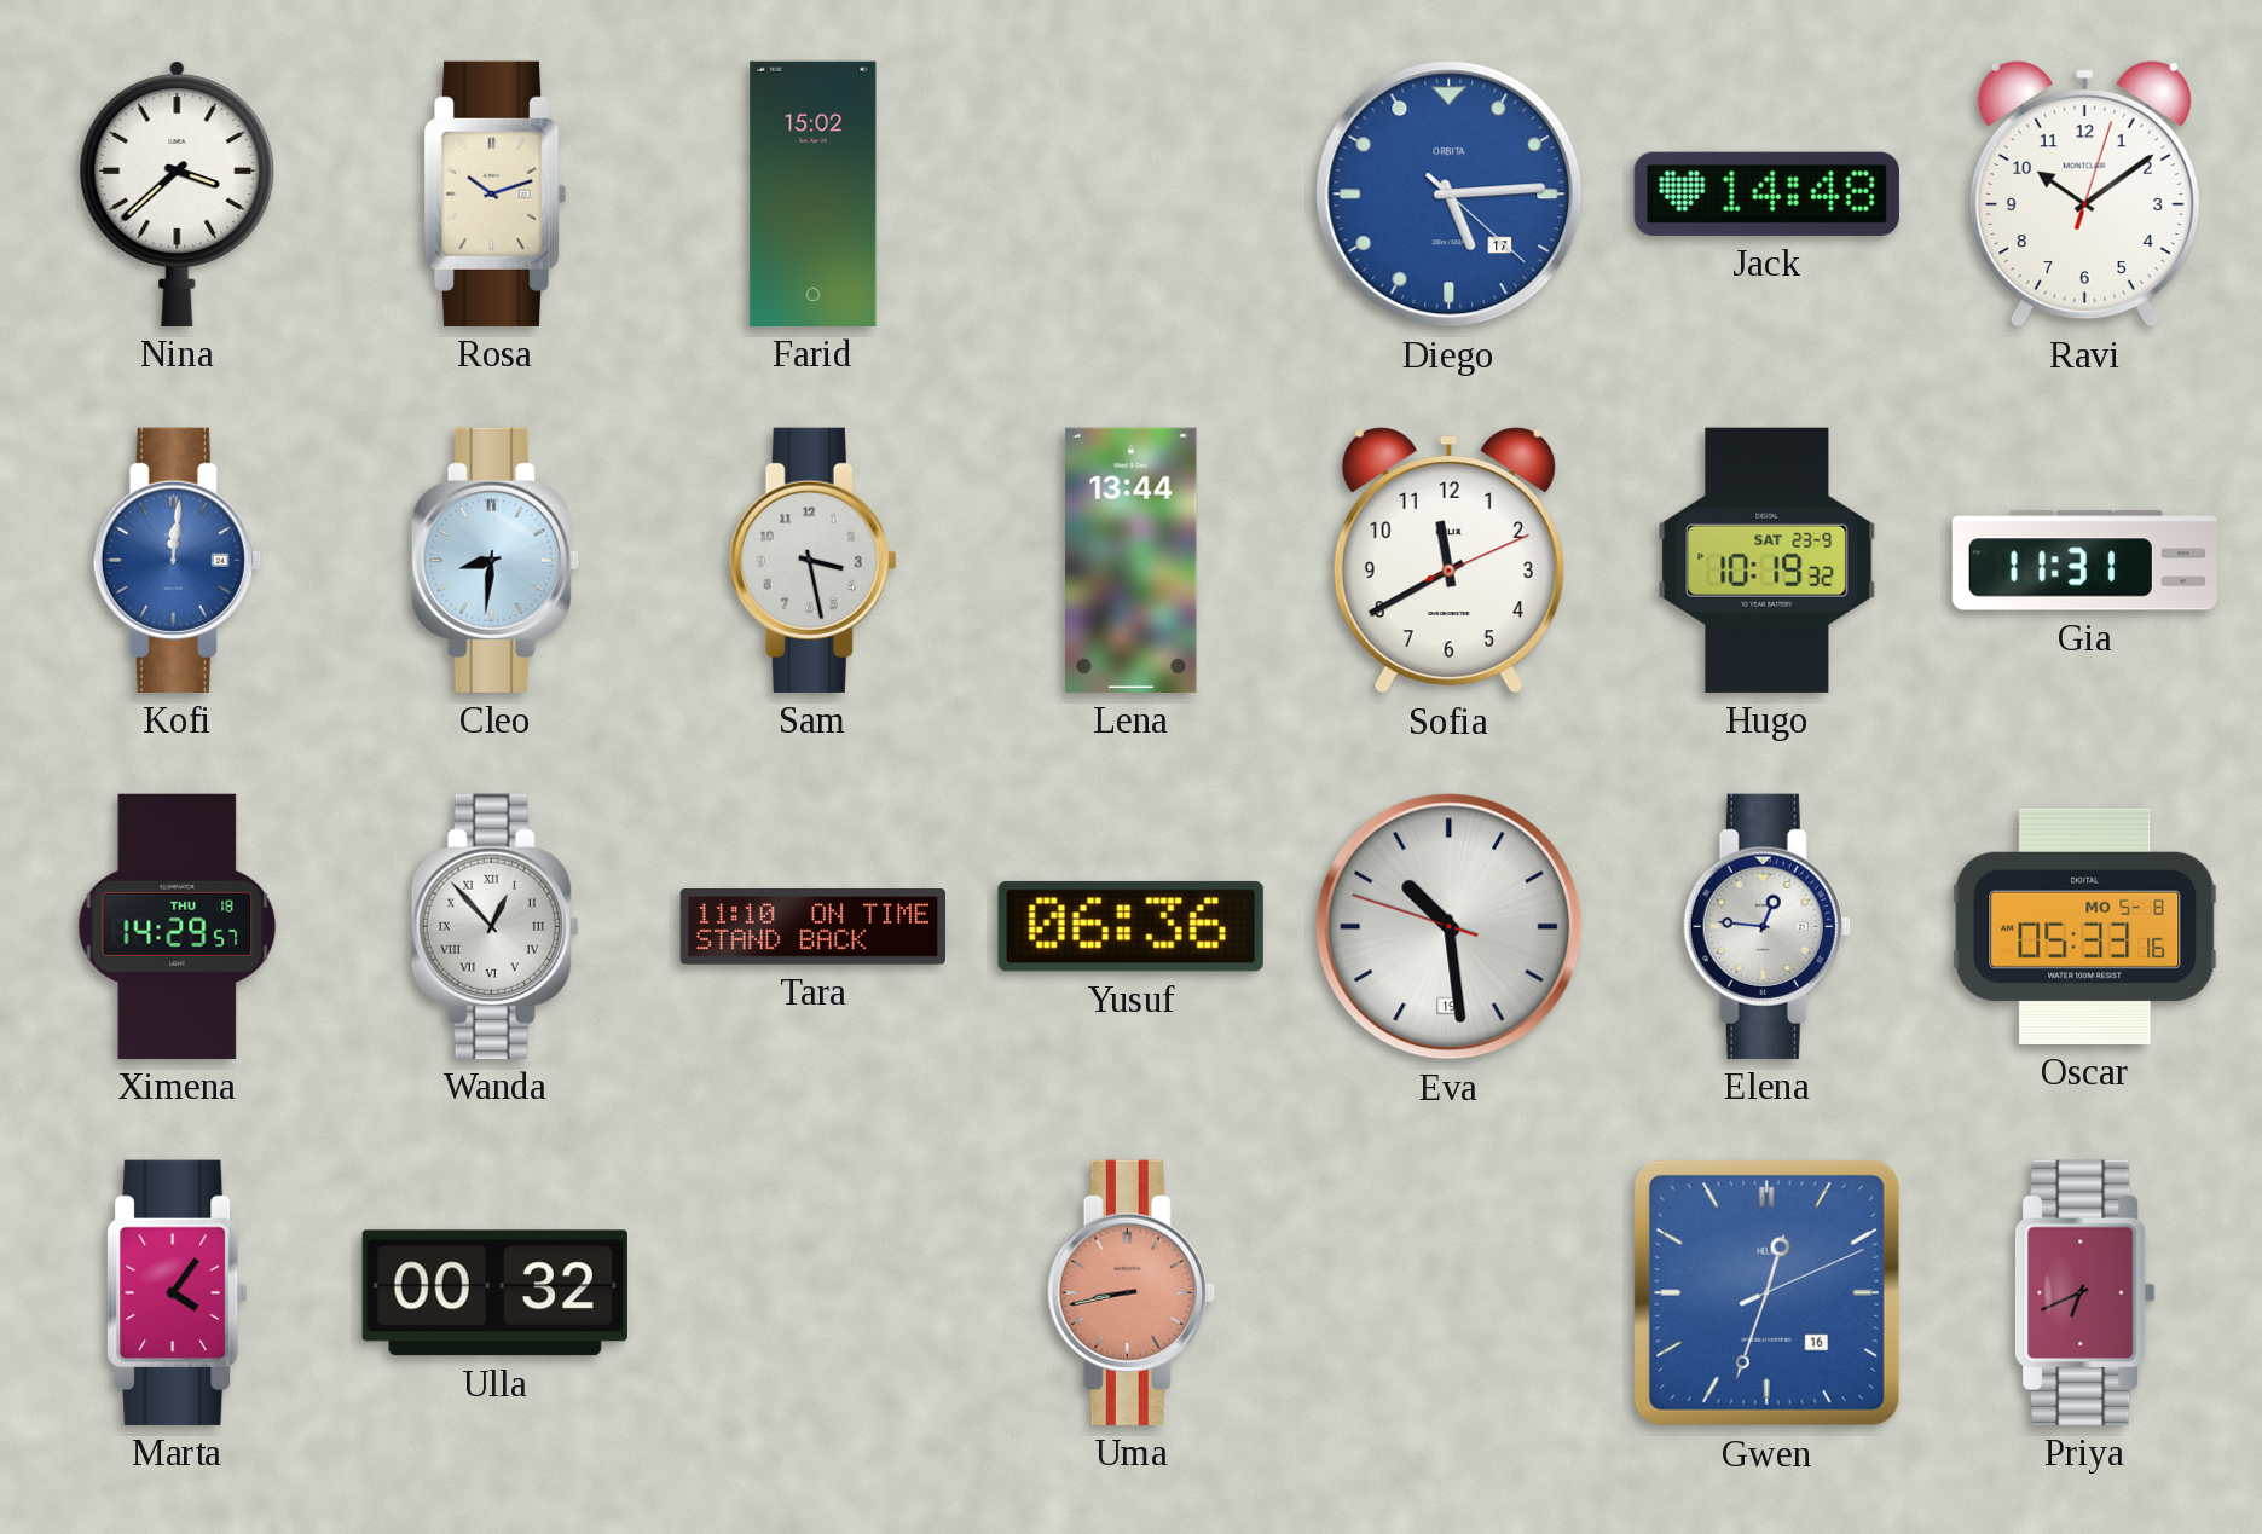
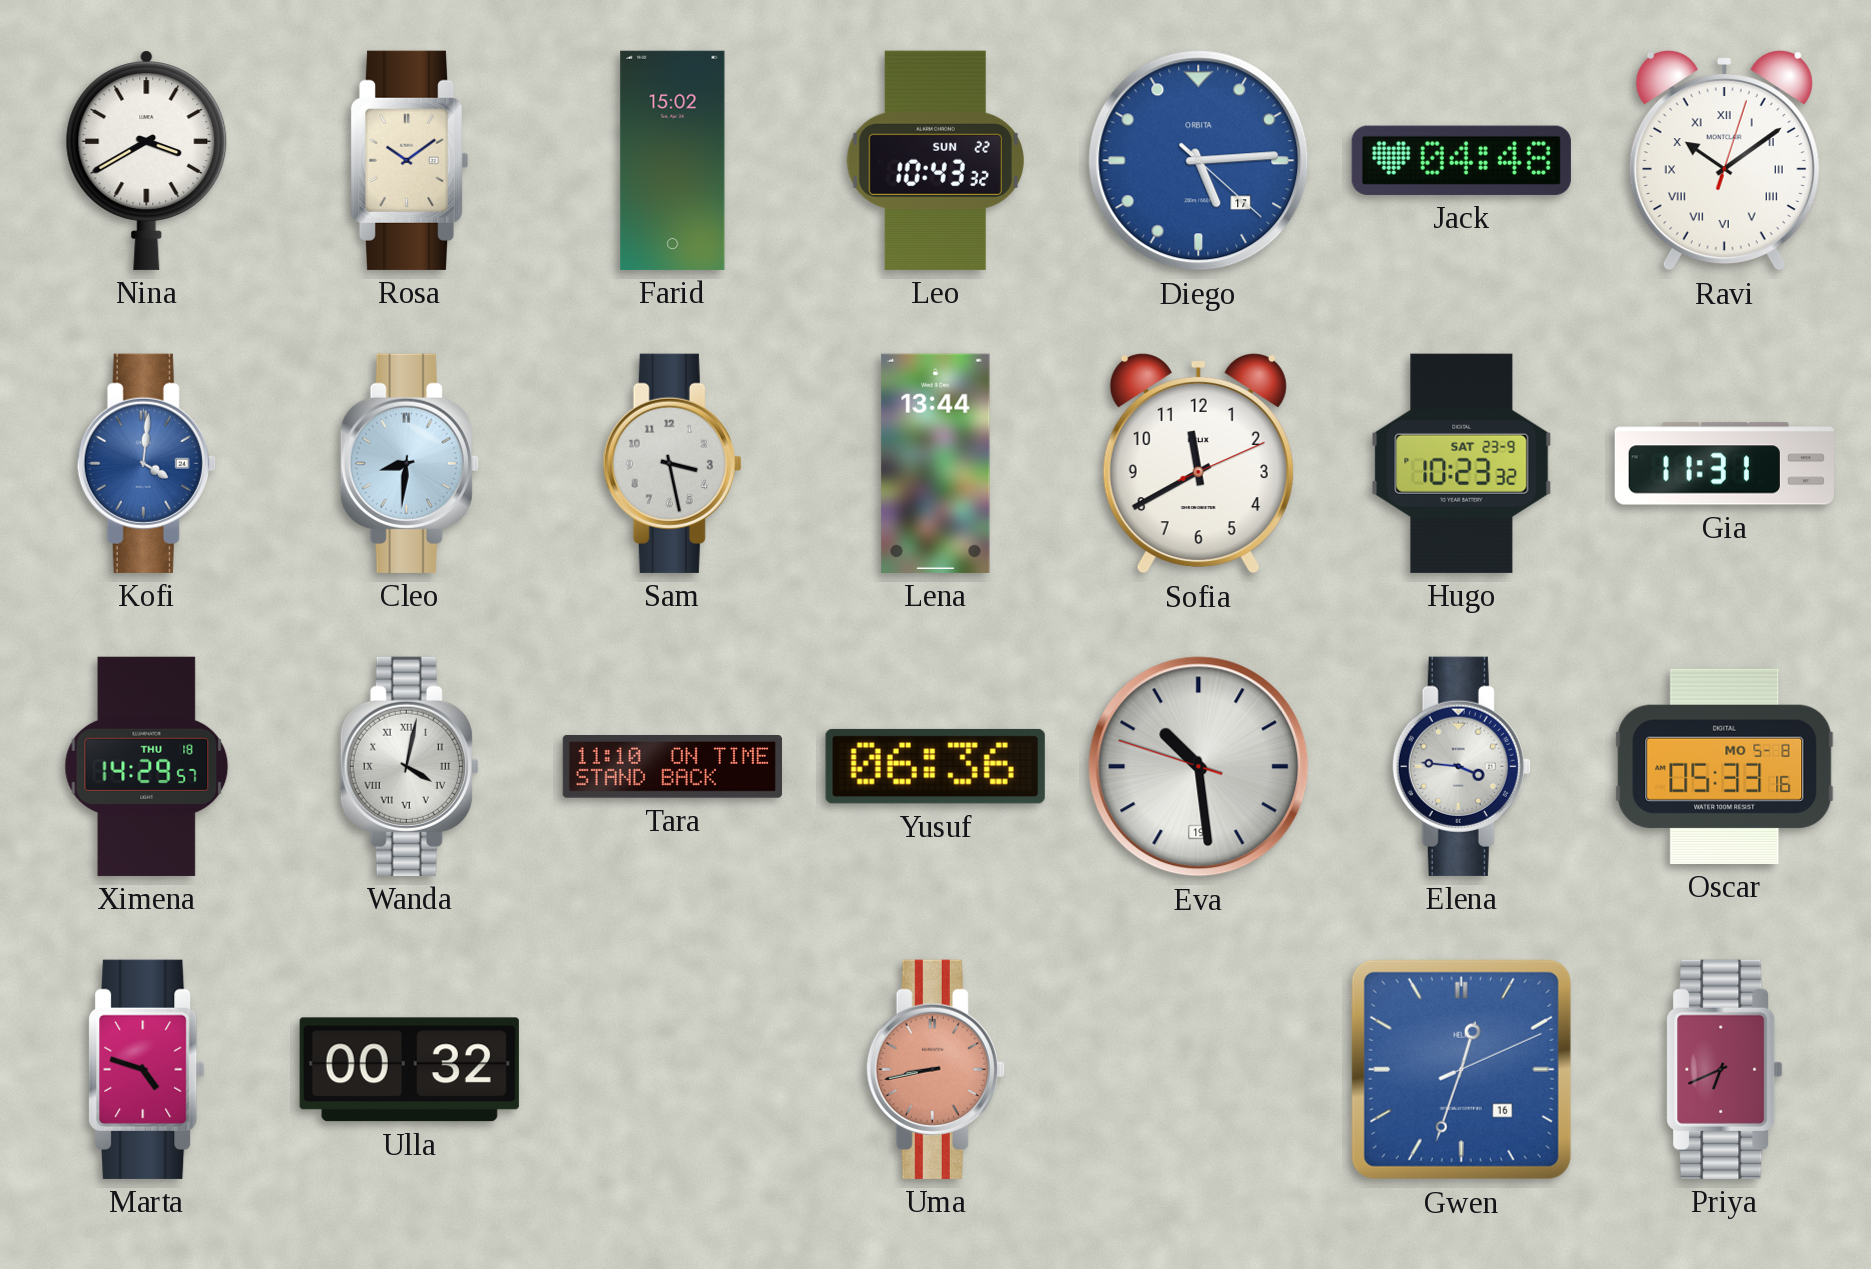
Nina: 3:38 -> 3:40
Rosa: 10:12 -> 10:09
Leo: none -> 10:43
Jack: 14:48 -> 04:48
Ravi numerals: Arabic -> Roman
Kofi: 12:01 -> 4:01
Hugo: 10:19 -> 10:23
Wanda: 12:53 -> 4:02
Elena: 12:46 -> 3:46
Marta: 4:06 -> 4:48
